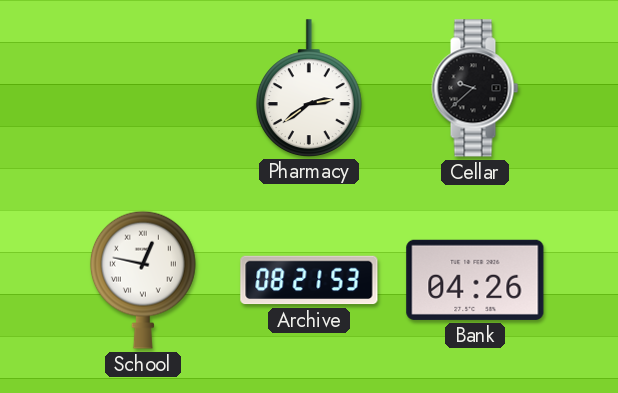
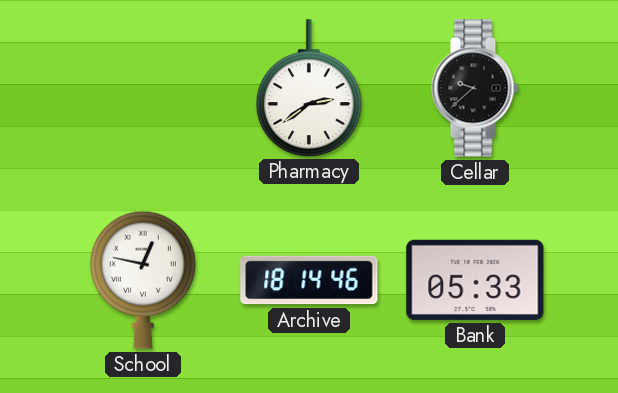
Archive: 08:21 -> 18:14
Bank: 04:26 -> 05:33
